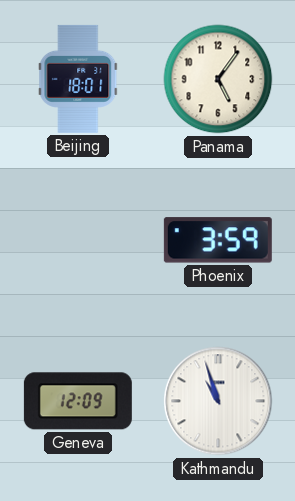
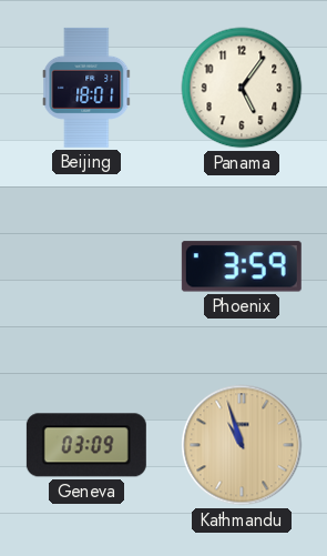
Geneva: 12:09 -> 03:09
Kathmandu dial: white -> champagne
